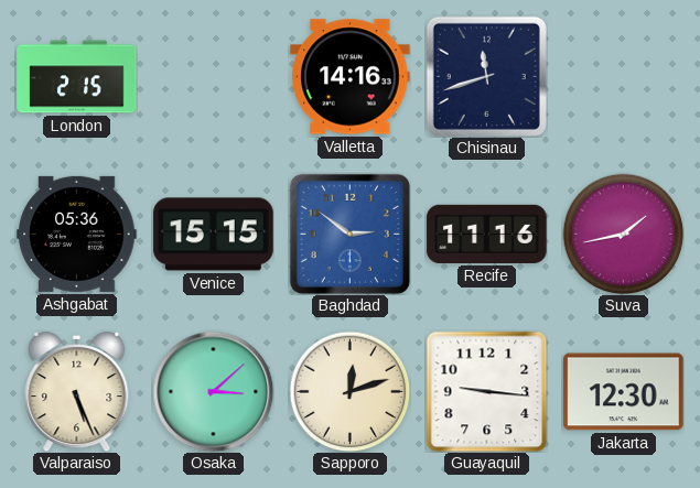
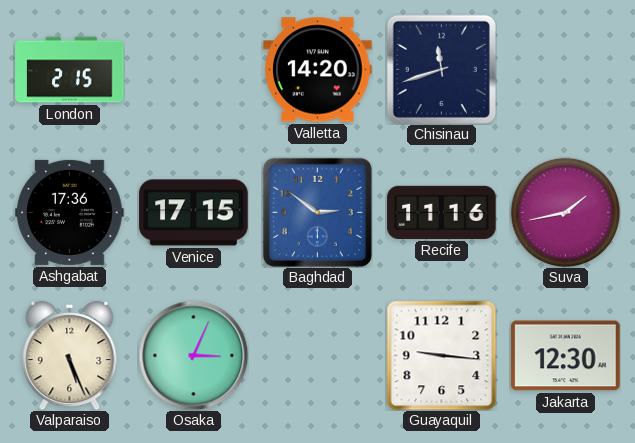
Valletta: 14:16 -> 14:20
Ashgabat: 05:36 -> 17:36
Venice: 15:15 -> 17:15
Osaka: 3:08 -> 3:04
Sapporo: 12:12 -> none
